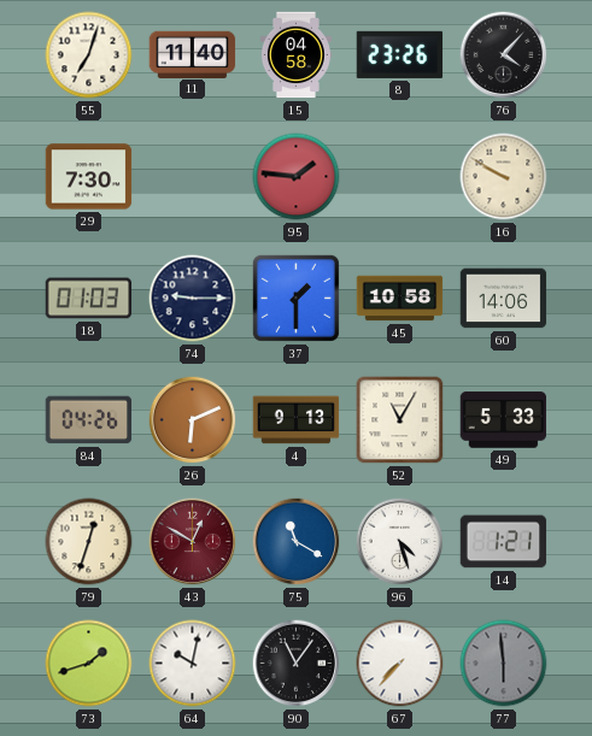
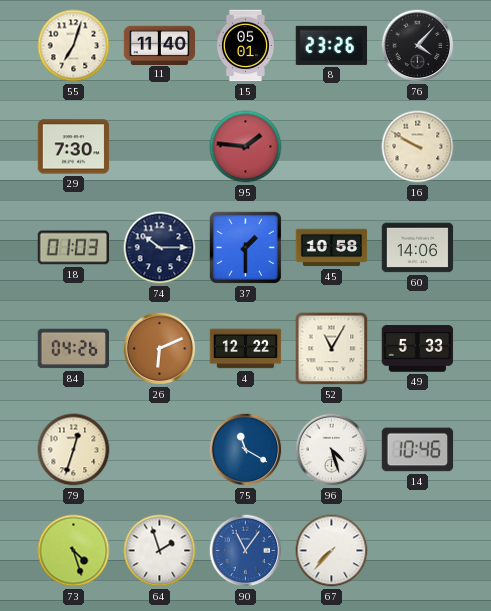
15: 04:58 -> 05:01
74: 9:15 -> 10:15
4: 9:13 -> 12:22
43: 12:50 -> none
14: 1:21 -> 10:46
73: 1:42 -> 4:27
64: 10:02 -> 1:57
90 dial: black -> blue
77: 5:59 -> none
